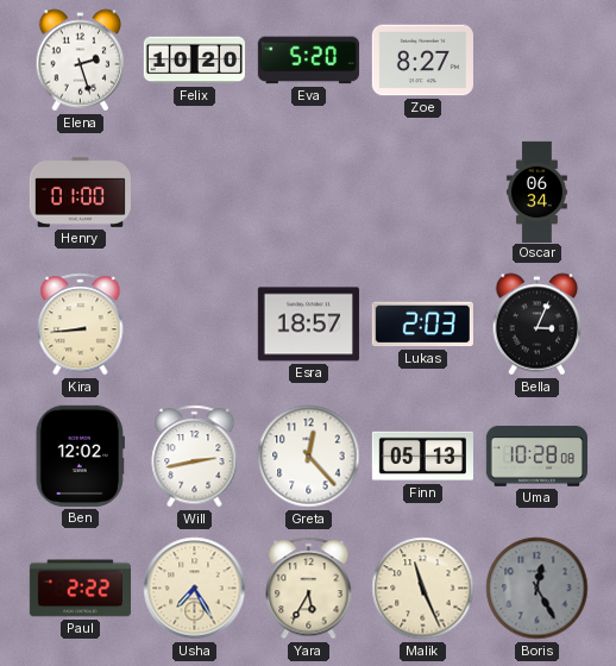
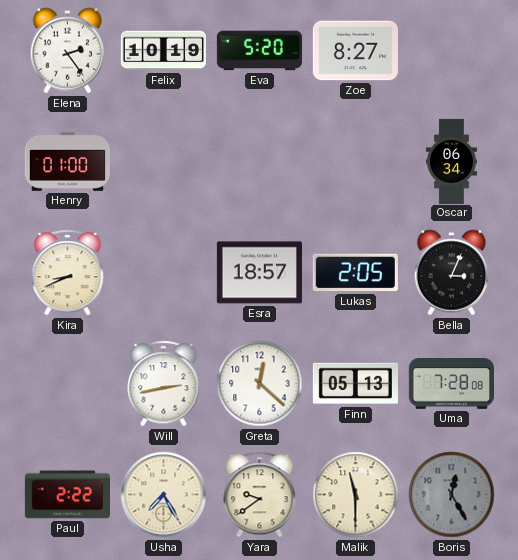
Elena: 2:27 -> 2:24
Felix: 10:20 -> 10:19
Kira: 8:44 -> 8:41
Lukas: 2:03 -> 2:05
Ben: 12:02 -> none
Greta: 12:23 -> 12:22
Uma: 10:28 -> 7:28
Yara: 5:35 -> 9:39
Malik: 11:26 -> 11:30
